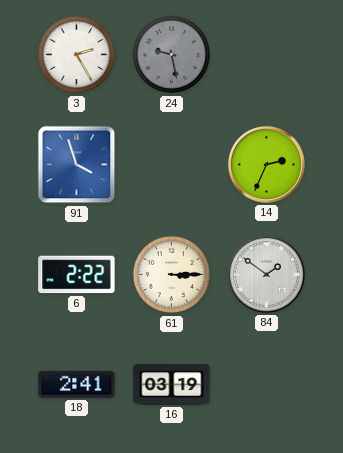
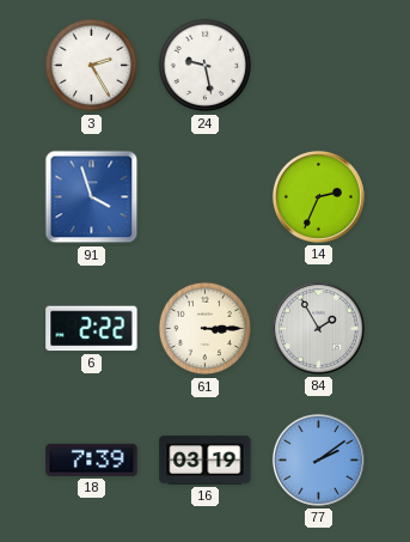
24 dial: grey -> white
84: 1:51 -> 1:55
18: 2:41 -> 7:39
77: none -> 2:09
